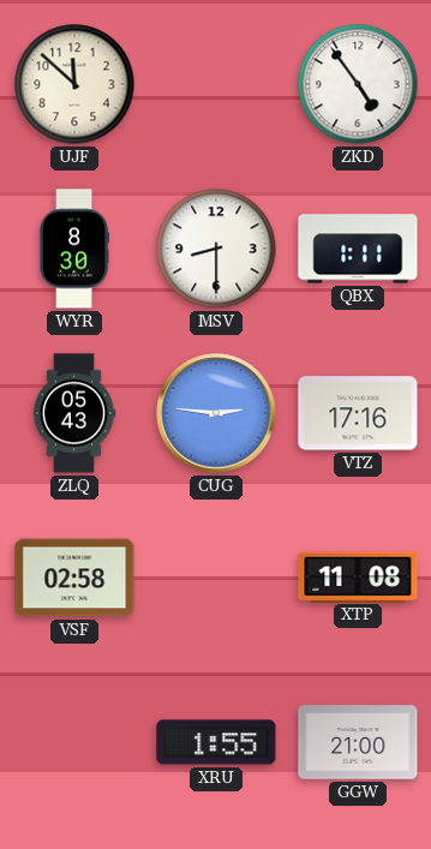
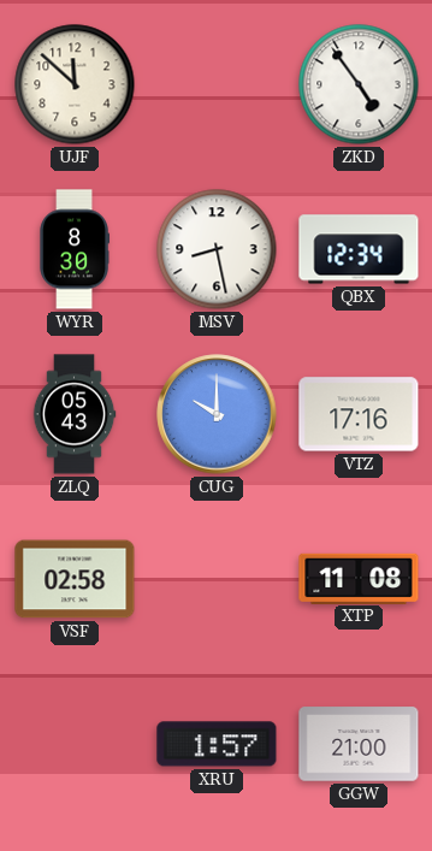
MSV: 8:30 -> 8:28
QBX: 1:11 -> 12:34
CUG: 2:46 -> 10:00
XRU: 1:55 -> 1:57
